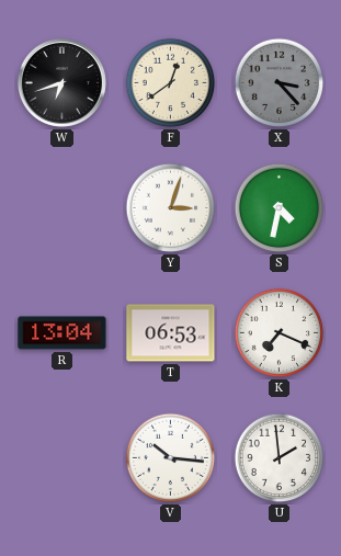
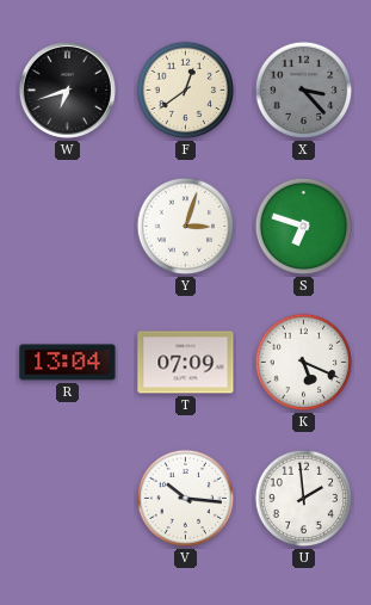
S: 4:32 -> 6:48
T: 06:53 -> 07:09
K: 7:19 -> 5:19
